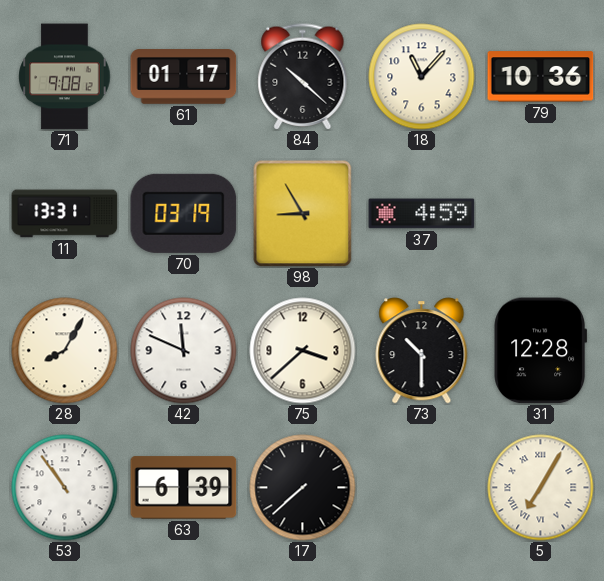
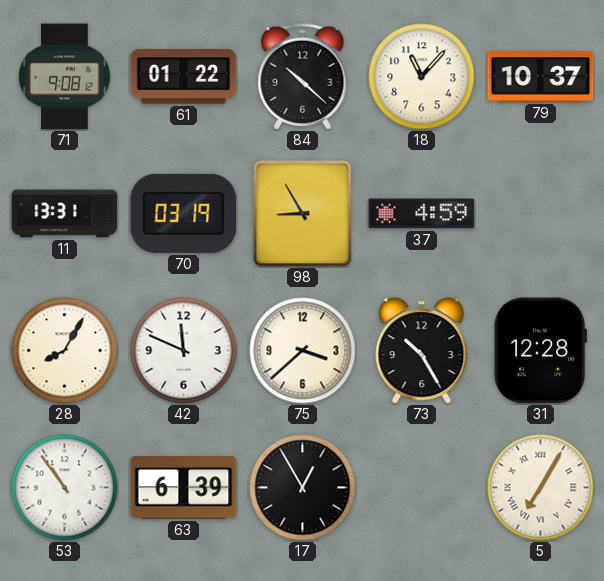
61: 01:17 -> 01:22
79: 10:36 -> 10:37
73: 10:30 -> 10:25
17: 7:38 -> 12:55
